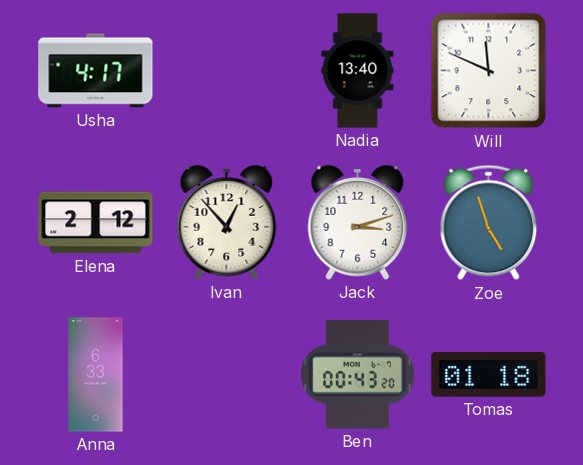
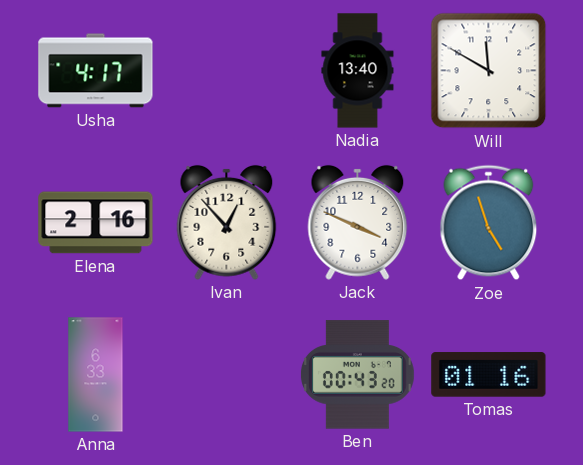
Will: 11:49 -> 11:50
Elena: 2:12 -> 2:16
Jack: 3:12 -> 3:49
Tomas: 01:18 -> 01:16
